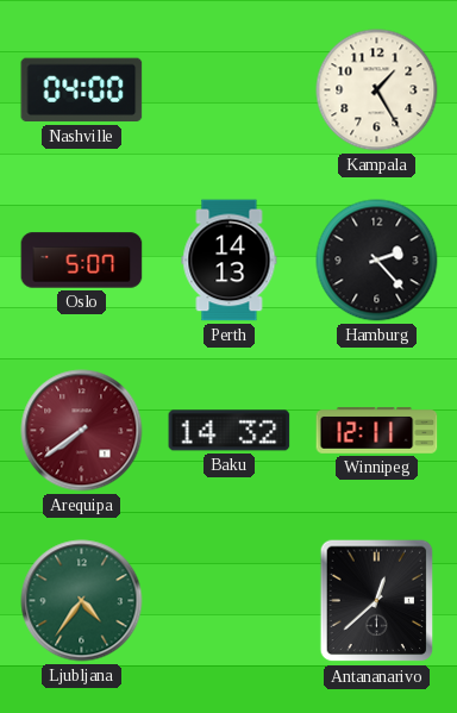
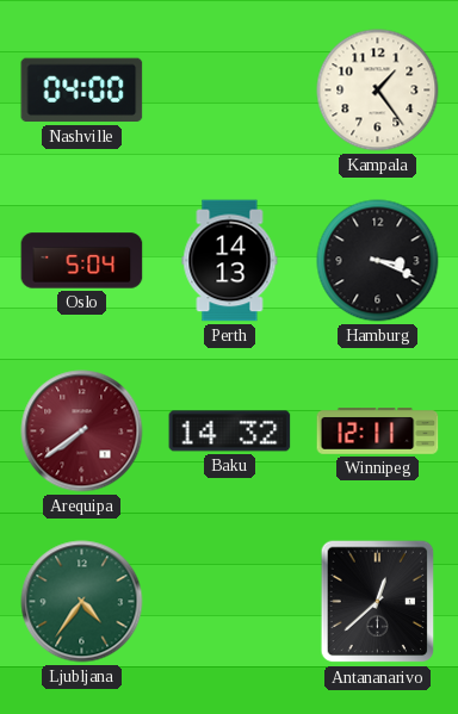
Kampala: 1:25 -> 1:24
Oslo: 5:07 -> 5:04
Hamburg: 2:23 -> 3:19
